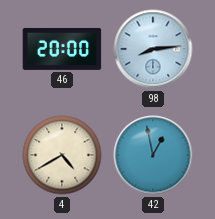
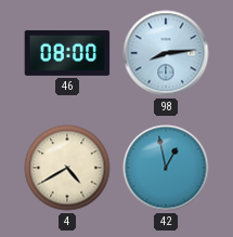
46: 20:00 -> 08:00
